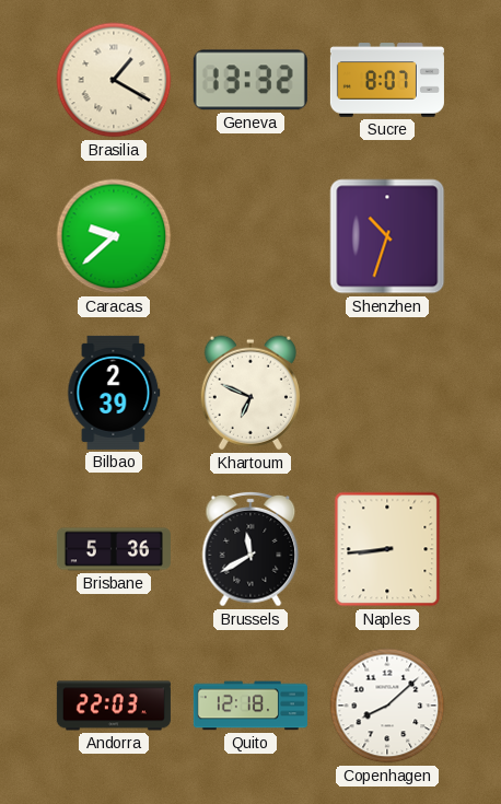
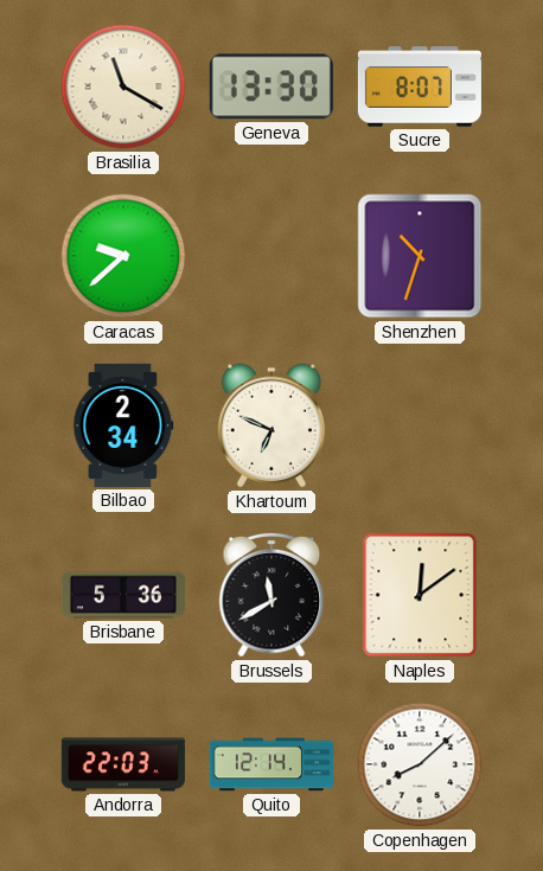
Brasilia: 1:20 -> 11:20
Geneva: 13:32 -> 13:30
Bilbao: 2:39 -> 2:34
Naples: 8:44 -> 12:09
Quito: 12:18 -> 12:14
